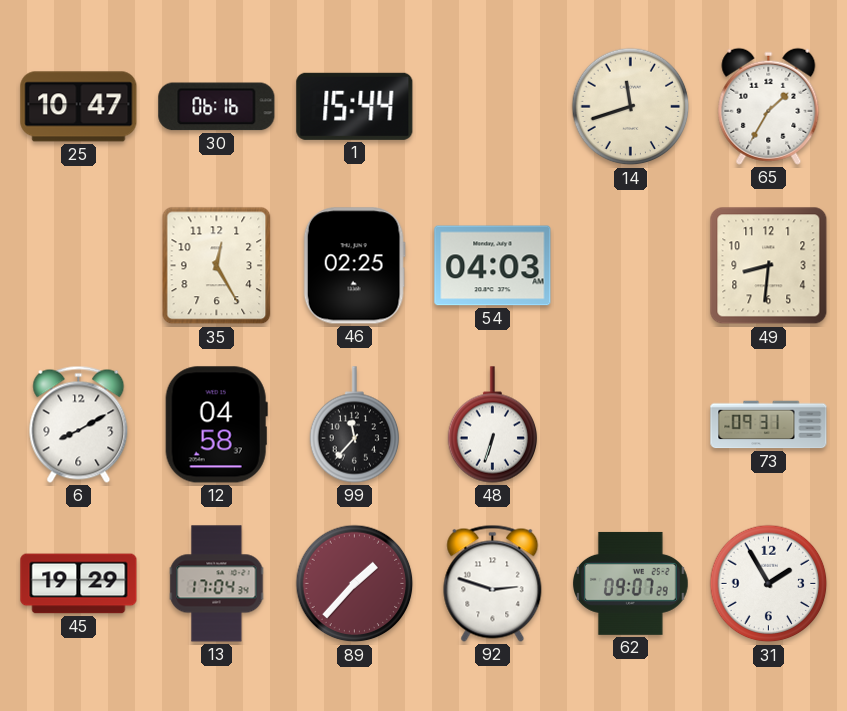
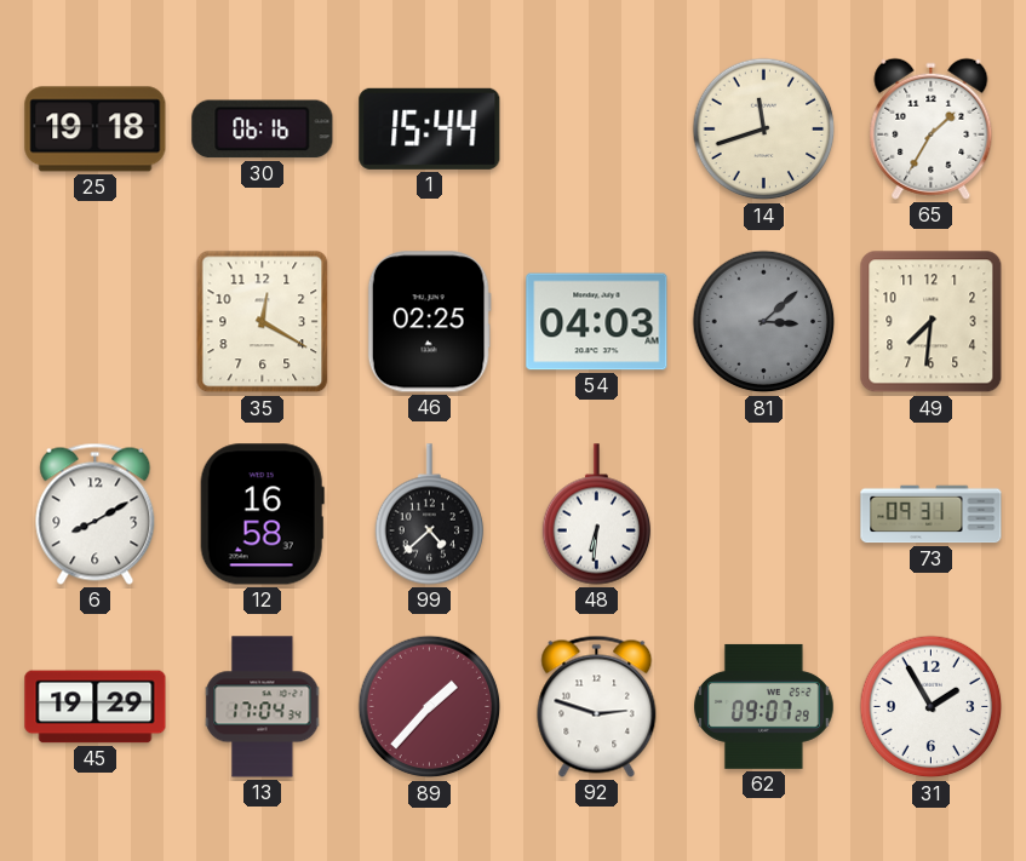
25: 10:47 -> 19:18
35: 12:25 -> 12:20
81: none -> 3:08
49: 8:31 -> 7:31
12: 04:58 -> 16:58
99: 11:37 -> 4:38
48: 6:33 -> 6:31
